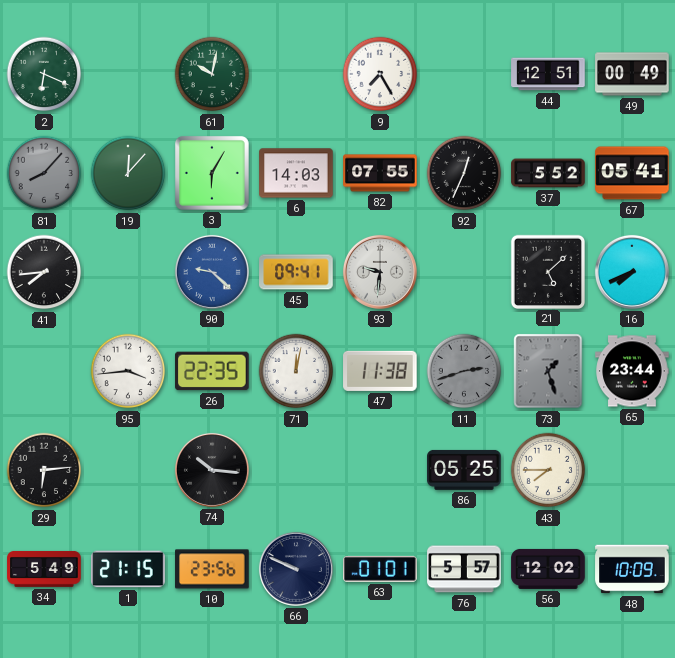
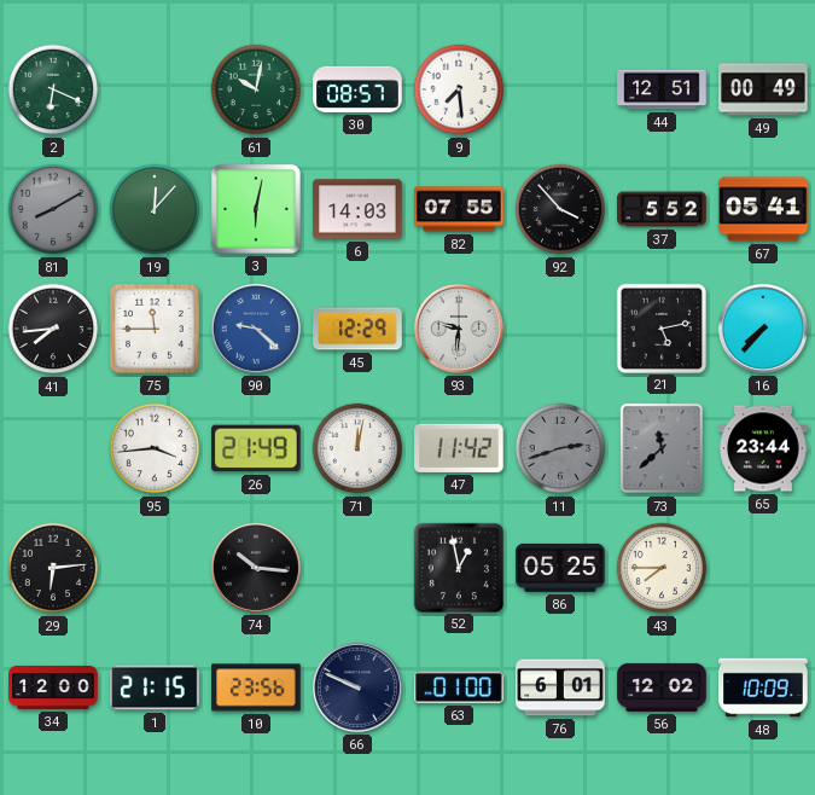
30: none -> 08:57
9: 7:25 -> 7:29
81: 8:07 -> 8:10
3: 6:05 -> 6:02
92: 12:34 -> 3:53
75: none -> 11:45
45: 09:41 -> 12:29
21: 5:08 -> 5:13
16: 7:41 -> 7:37
26: 22:35 -> 21:49
47: 11:38 -> 11:42
73: 1:27 -> 11:38
52: none -> 12:58
34: 5:49 -> 12:00
63: 01:01 -> 01:00
76: 5:57 -> 6:01
